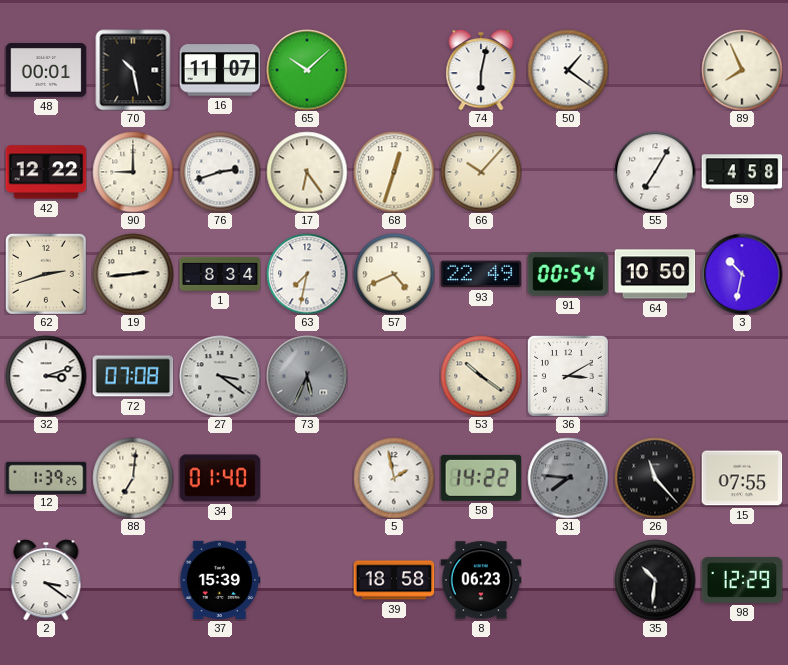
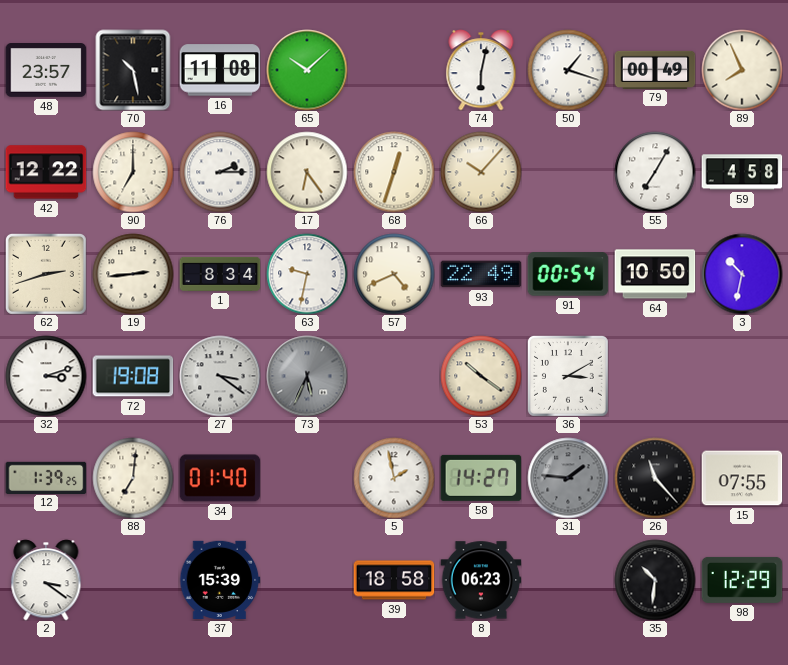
48: 00:01 -> 23:57
16: 11:07 -> 11:08
50: 1:21 -> 1:18
79: none -> 00:49
90: 9:00 -> 7:00
76: 2:42 -> 2:15
63: 7:32 -> 9:32
72: 07:08 -> 19:08
58: 14:22 -> 14:27
31: 7:46 -> 1:46
